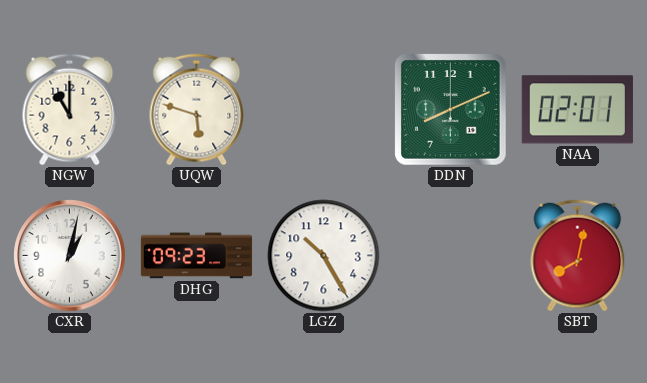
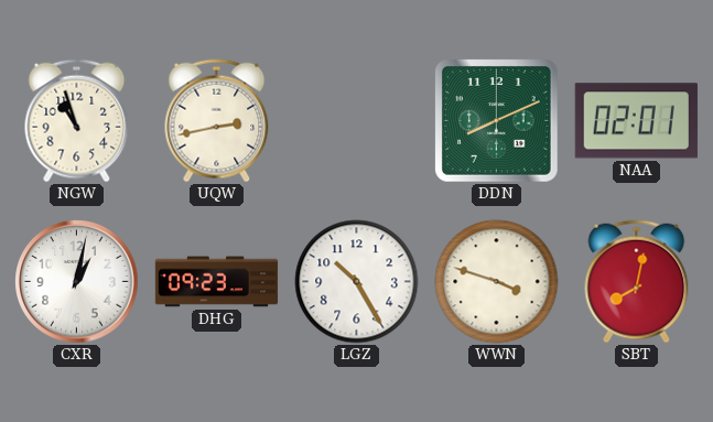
NGW: 11:00 -> 10:57
UQW: 5:48 -> 2:43
WWN: none -> 3:48
